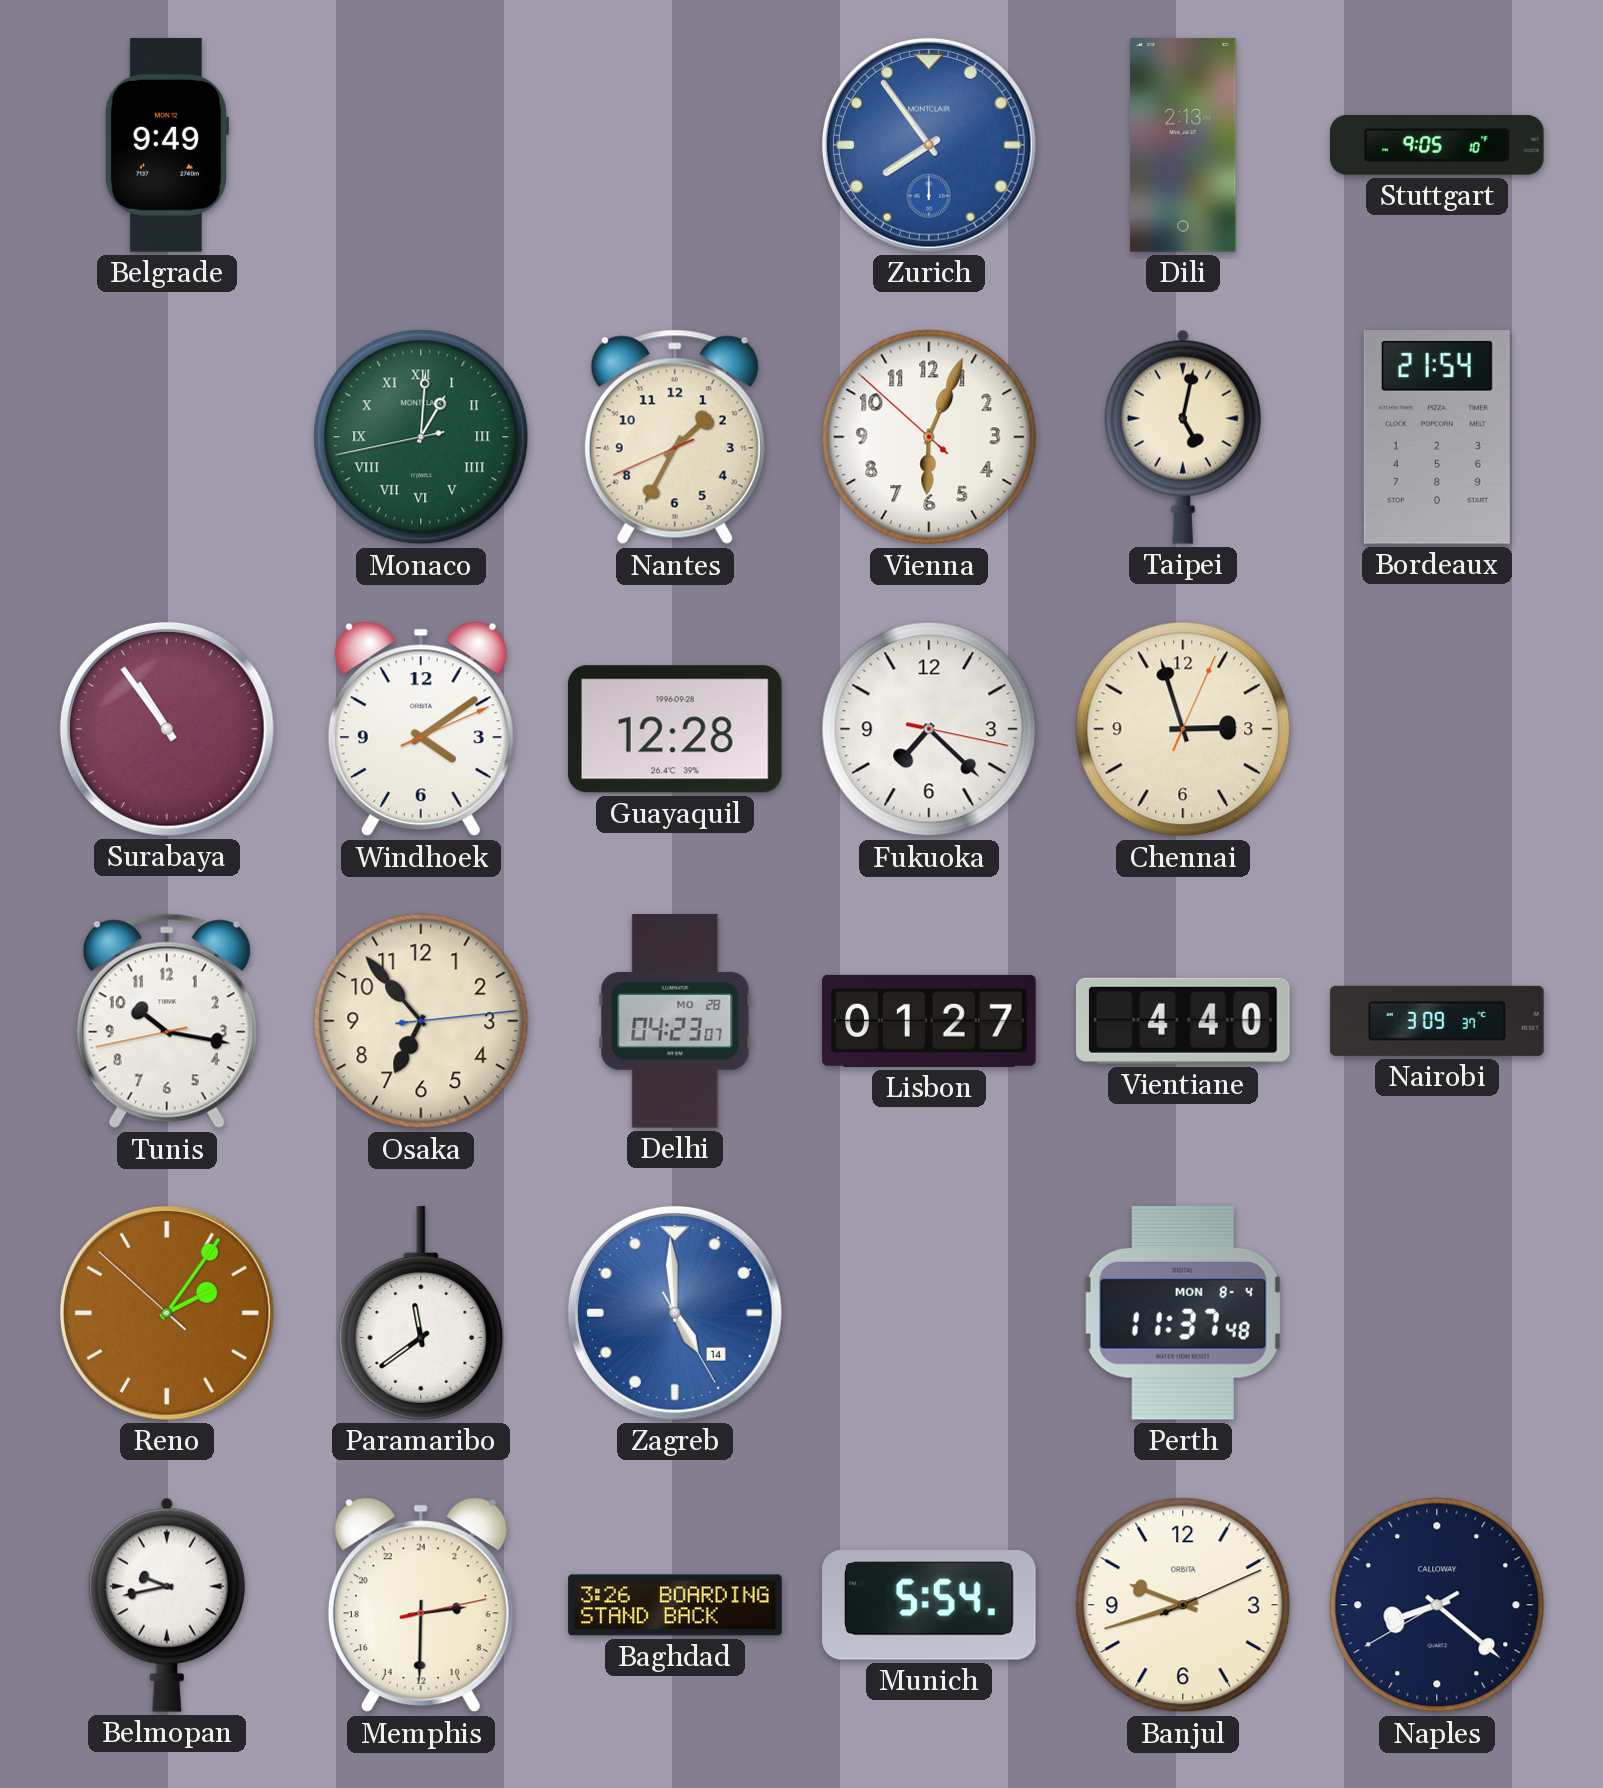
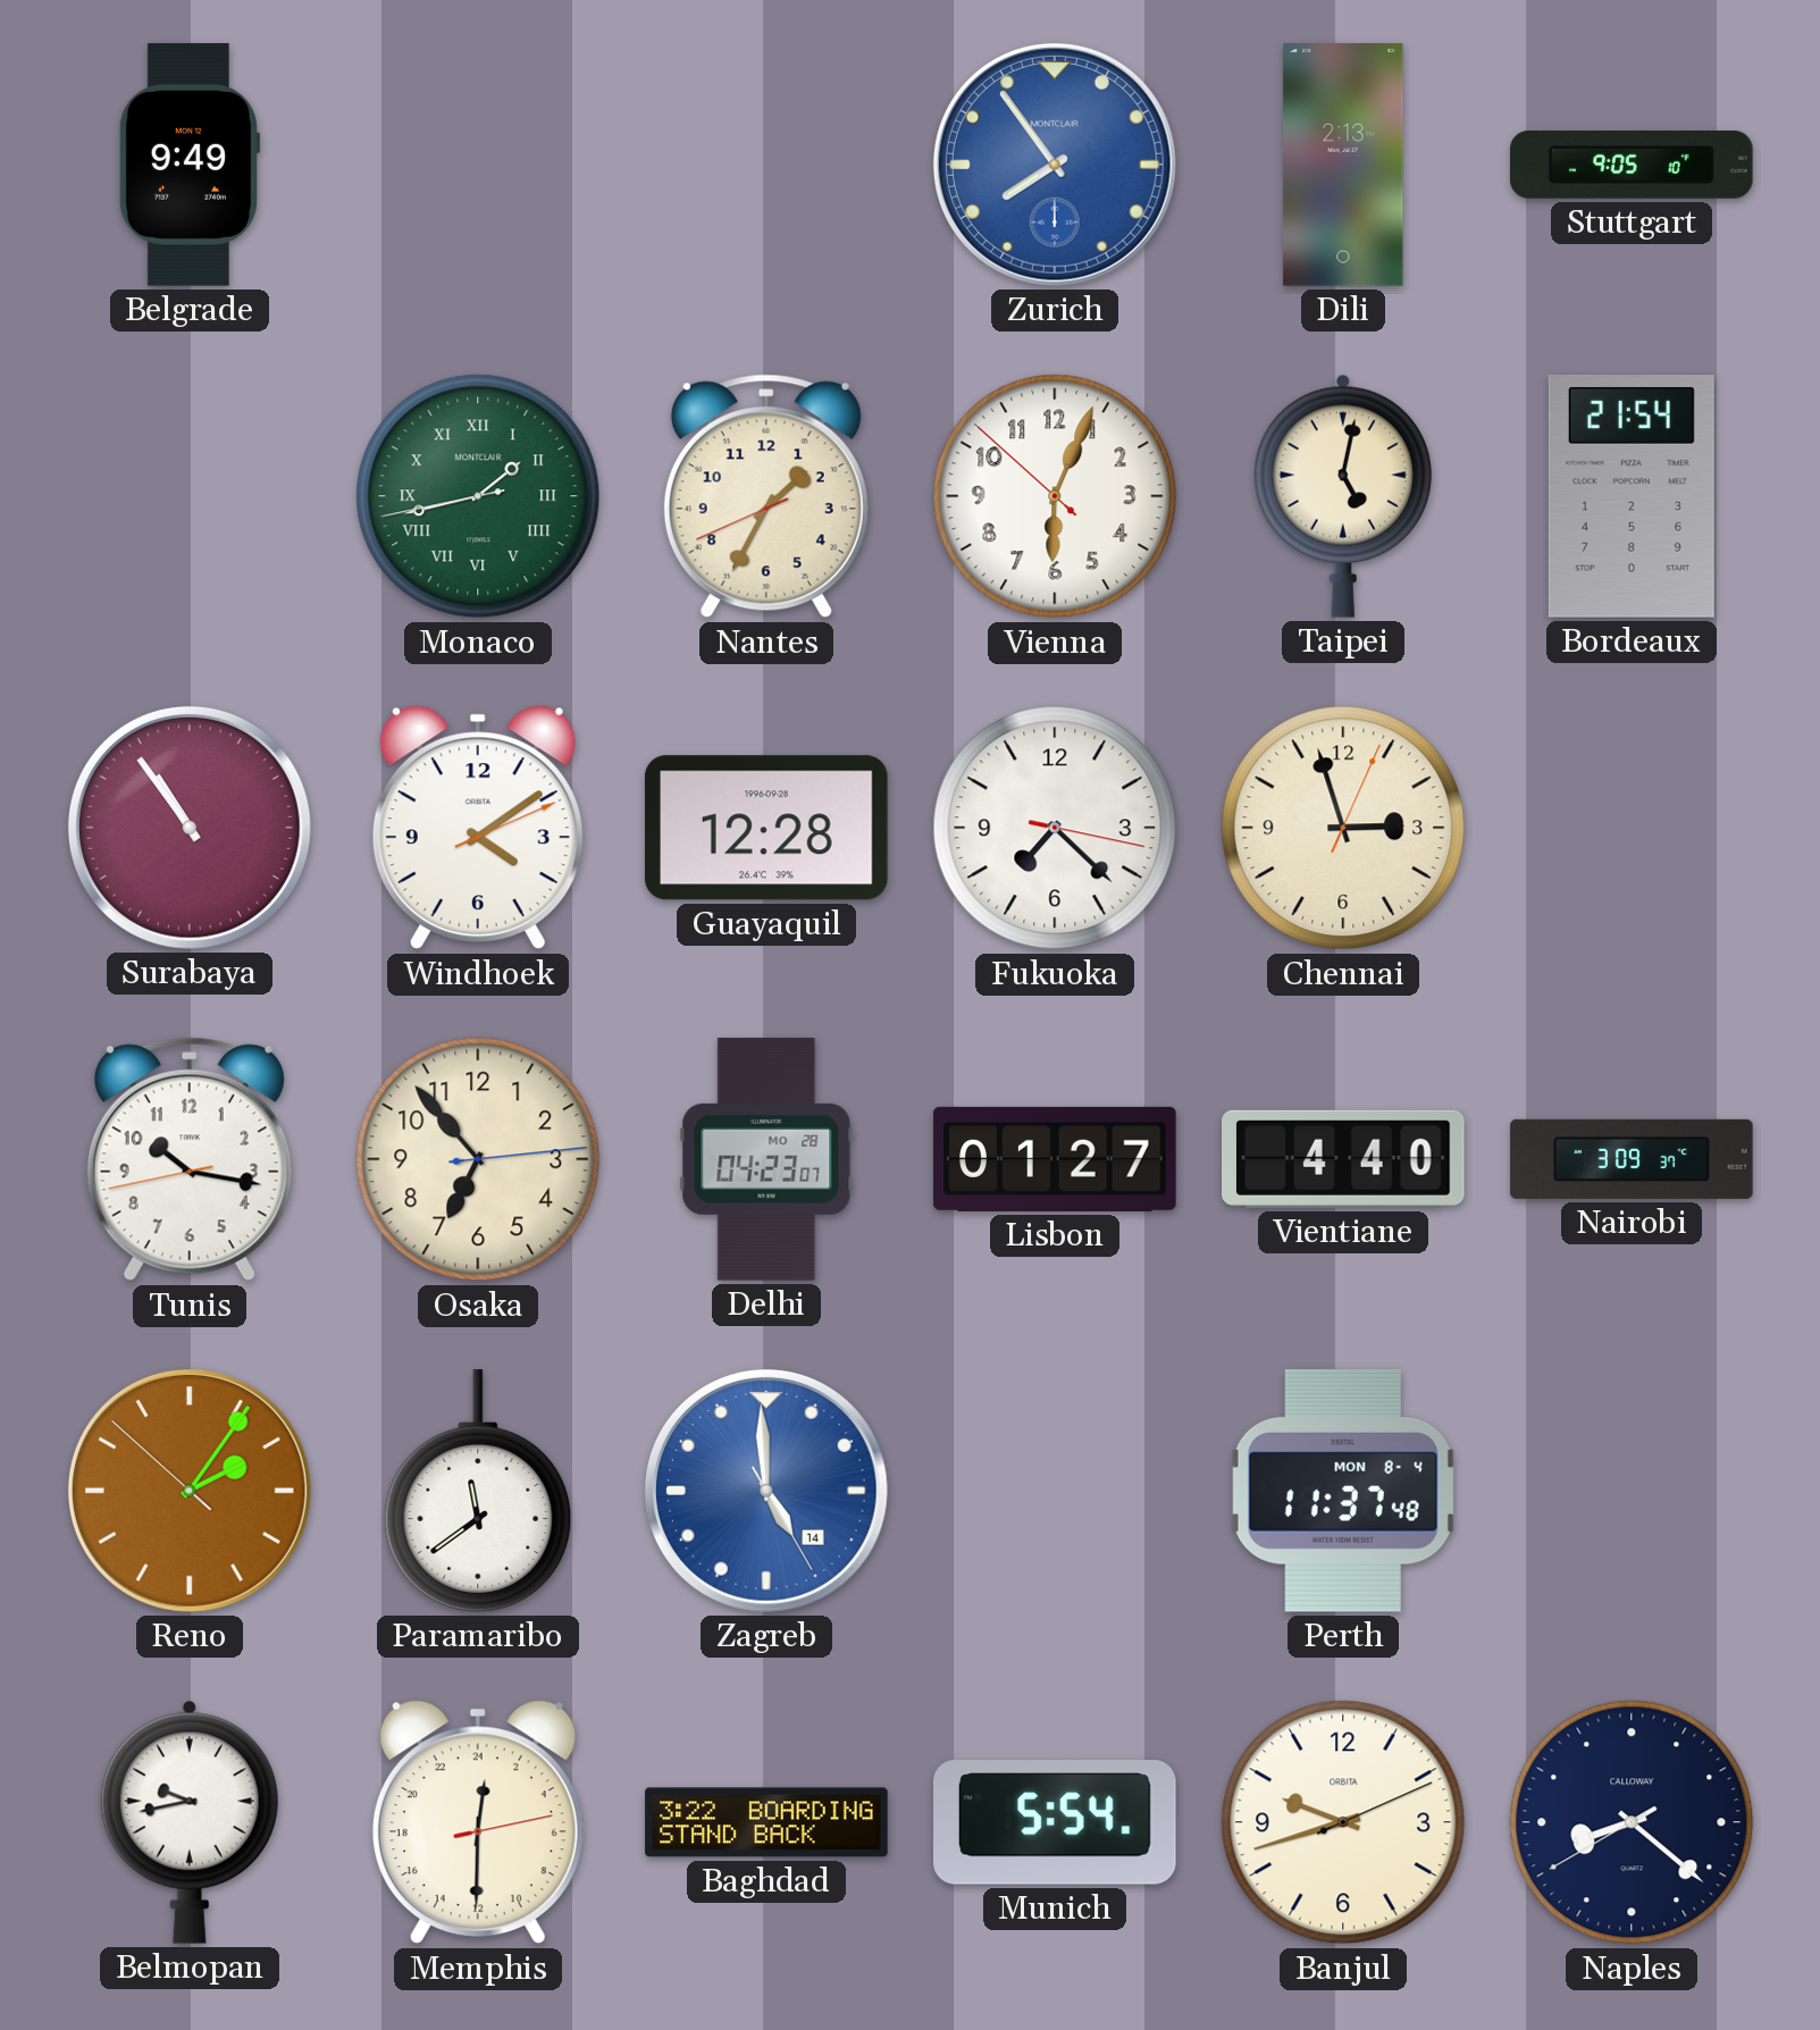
Monaco: 1:00 -> 1:42
Memphis: 5:30 -> 0:30
Baghdad: 3:26 -> 3:22
